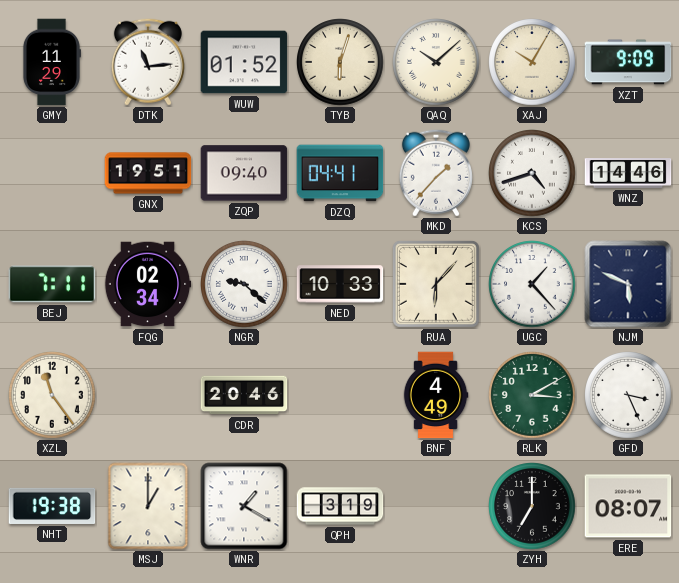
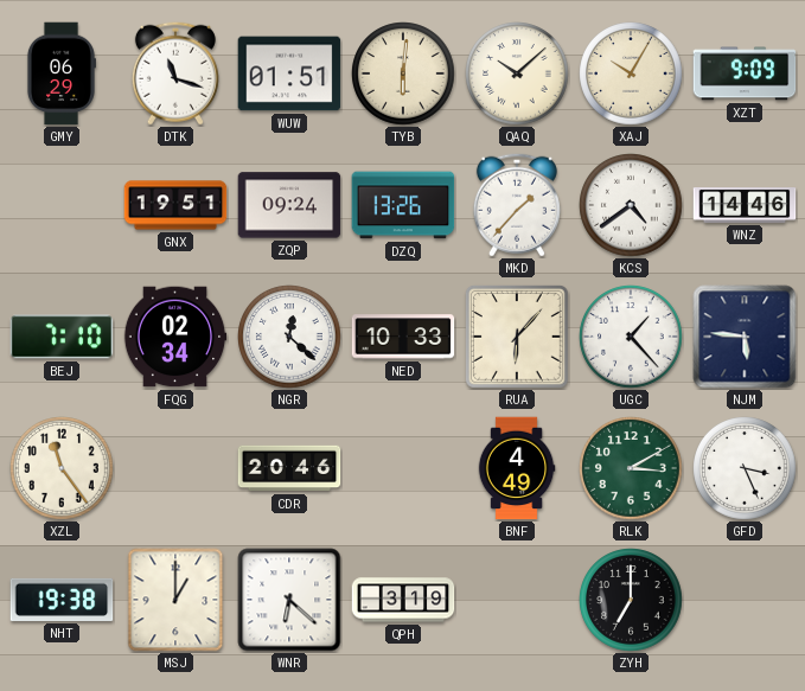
GMY: 11:29 -> 06:29
DTK: 11:14 -> 11:18
WUW: 01:52 -> 01:51
TYB: 6:03 -> 6:01
ZQP: 09:40 -> 09:24
DZQ: 04:41 -> 13:26
KCS: 4:42 -> 4:39
BEJ: 7:11 -> 7:10
NGR: 9:22 -> 12:22
NJM: 5:49 -> 5:46
WNR: 1:20 -> 6:22
ERE: 08:07 -> none
